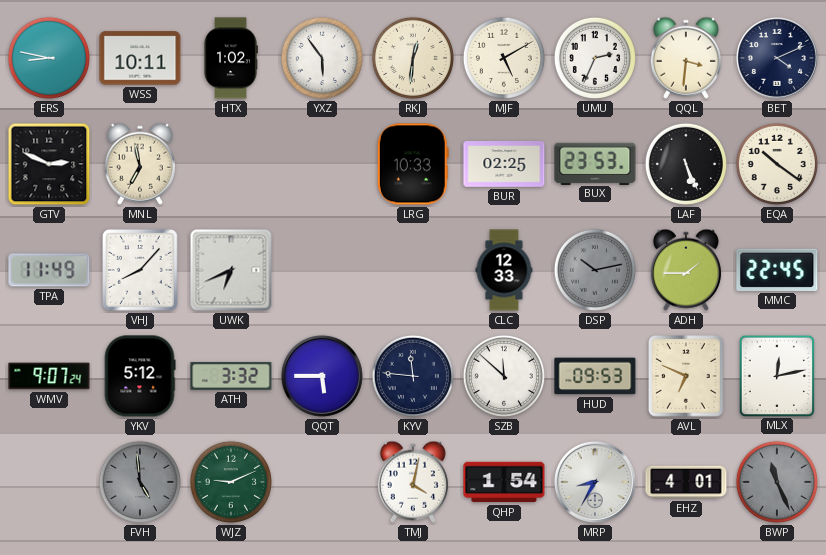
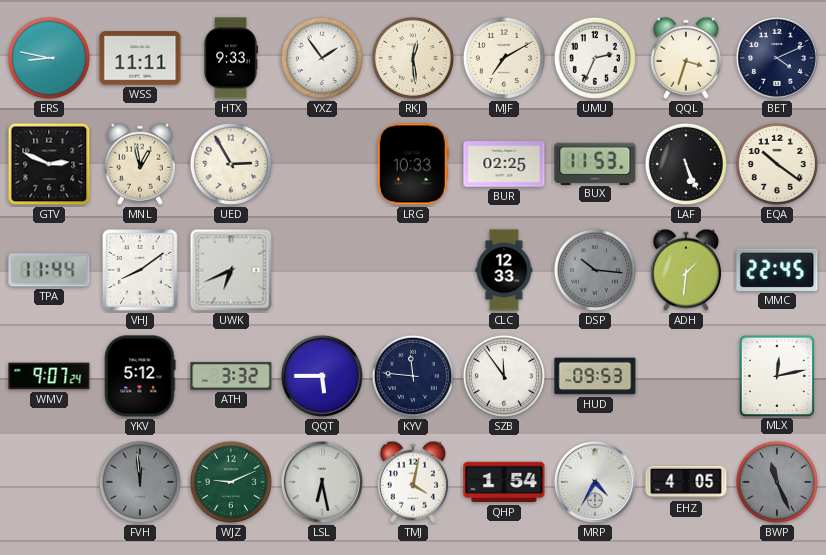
WSS: 10:11 -> 11:11
HTX: 1:02 -> 9:33
YXZ: 5:54 -> 1:54
RKJ: 12:31 -> 12:29
MJF: 5:10 -> 7:10
QQL: 3:31 -> 3:33
MNL: 6:58 -> 12:58
UED: none -> 2:55
BUX: 23:53 -> 11:53
TPA: 11:49 -> 11:44
VHJ: 8:07 -> 8:09
DSP: 10:13 -> 10:16
ADH: 1:45 -> 1:31
SZB: 11:52 -> 11:54
AVL: 6:49 -> none
FVH: 4:59 -> 11:59
LSL: none -> 6:28
MRP: 8:35 -> 4:35
EHZ: 4:01 -> 4:05
